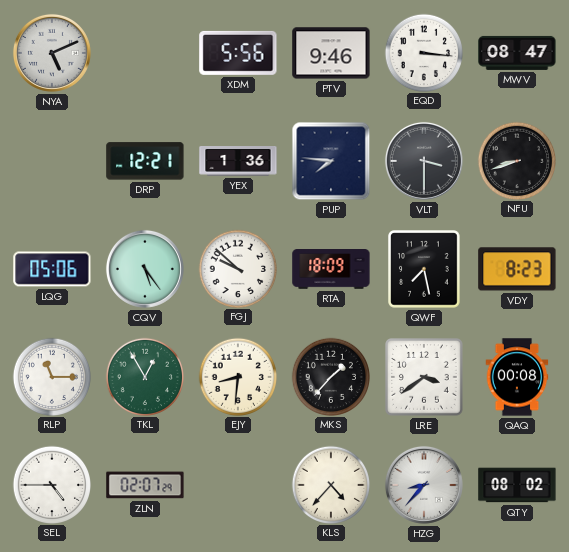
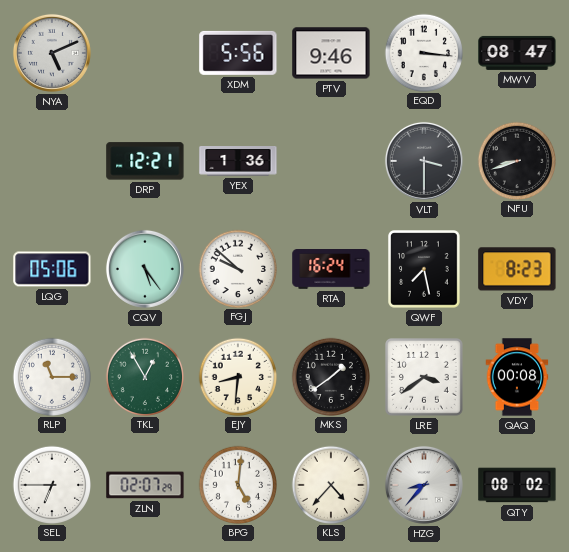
PUP: 7:46 -> none
RTA: 18:09 -> 16:24
MKS: 1:37 -> 1:39
SEL: 4:45 -> 6:45
BPG: none -> 5:01
